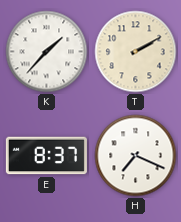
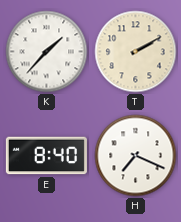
E: 8:37 -> 8:40
